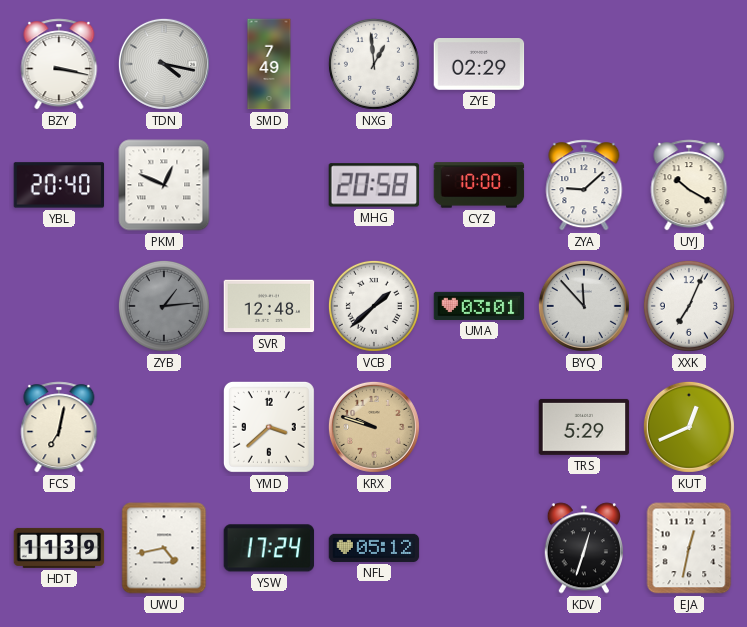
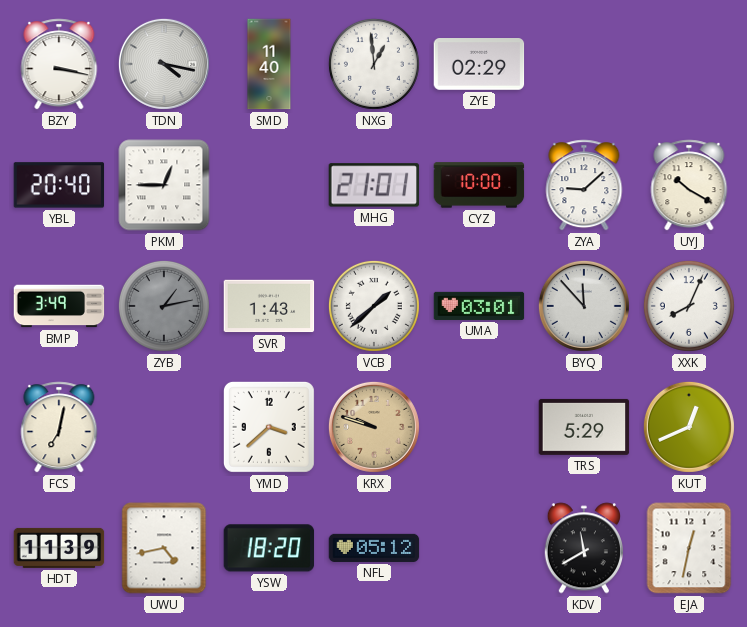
SMD: 7:49 -> 11:40
PKM: 12:49 -> 12:45
MHG: 20:58 -> 21:01
BMP: none -> 3:49
ZYB: 1:14 -> 1:13
SVR: 12:48 -> 1:43
XXK: 7:04 -> 8:04
YSW: 17:24 -> 18:20
KDV: 12:33 -> 11:40
